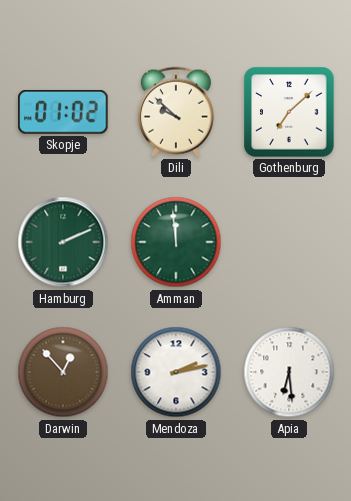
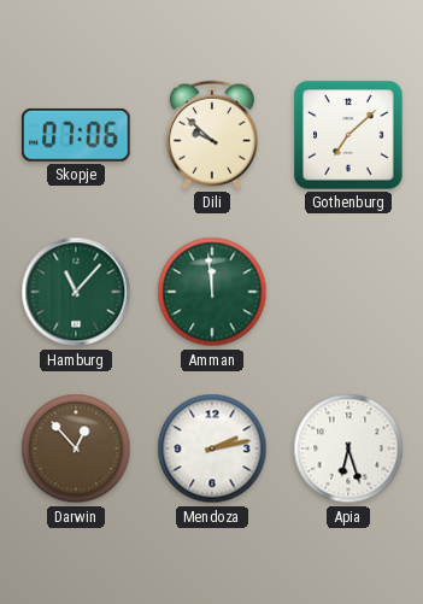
Skopje: 01:02 -> 07:06
Hamburg: 2:11 -> 11:07
Apia: 6:29 -> 6:27
